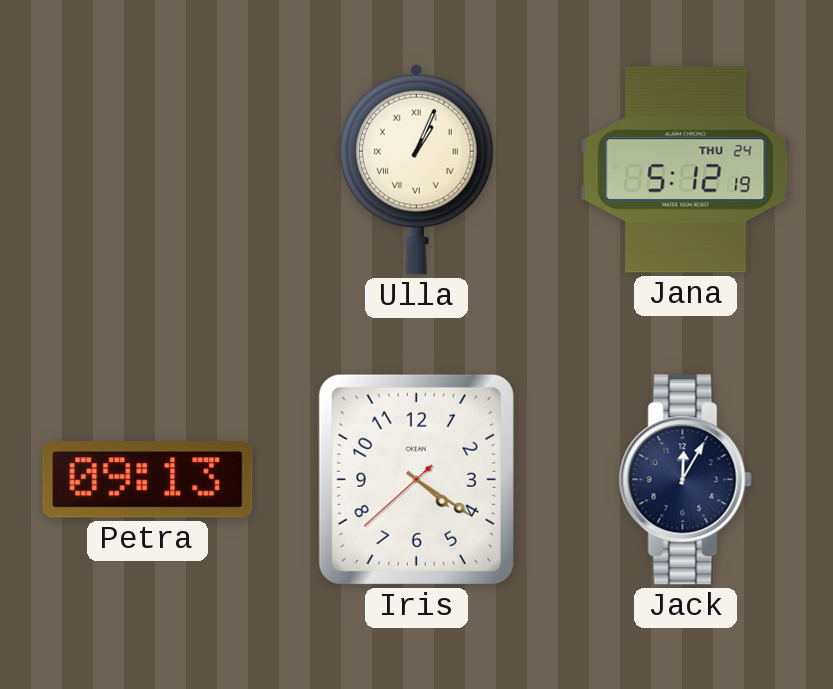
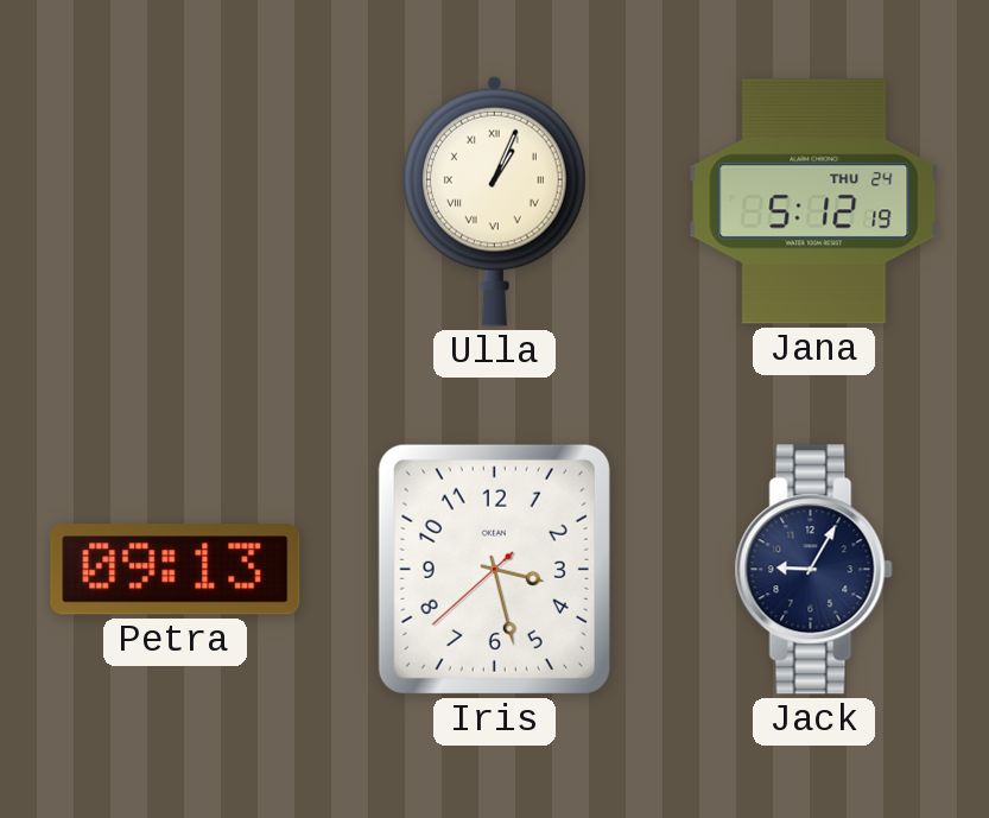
Iris: 4:20 -> 3:27
Jack: 12:05 -> 9:05
